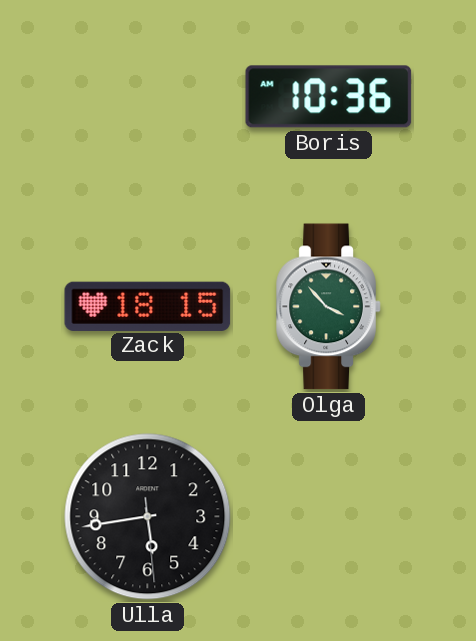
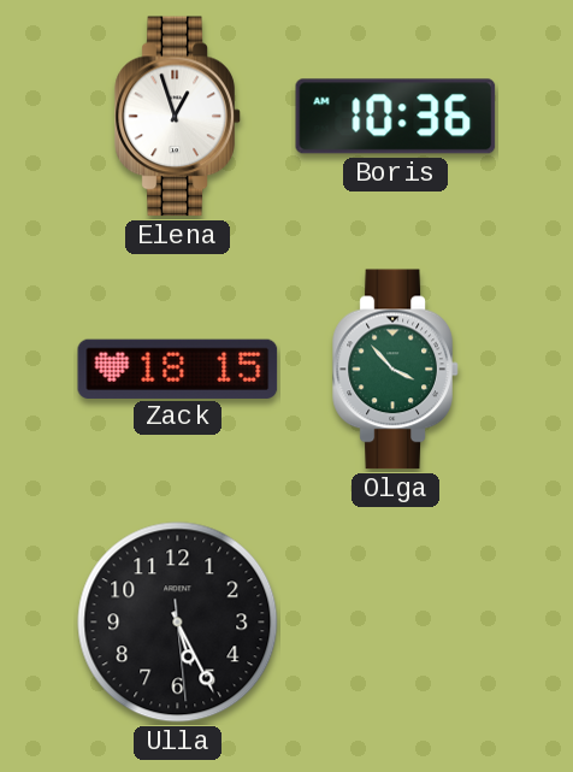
Elena: none -> 12:57
Ulla: 5:43 -> 5:25
